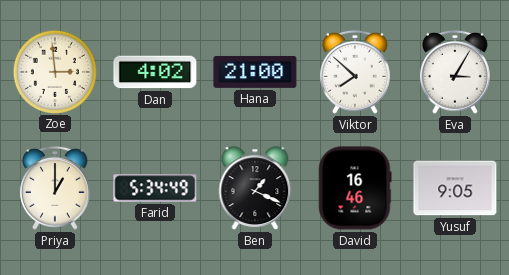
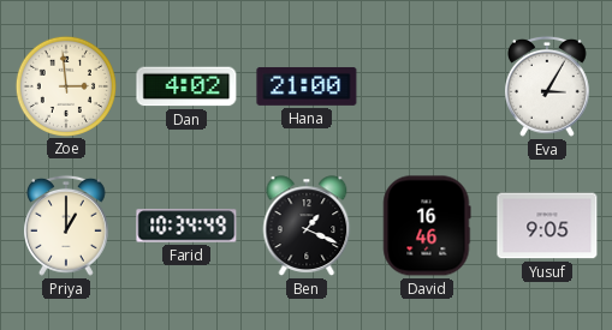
Viktor: 7:52 -> none
Farid: 5:34 -> 10:34
